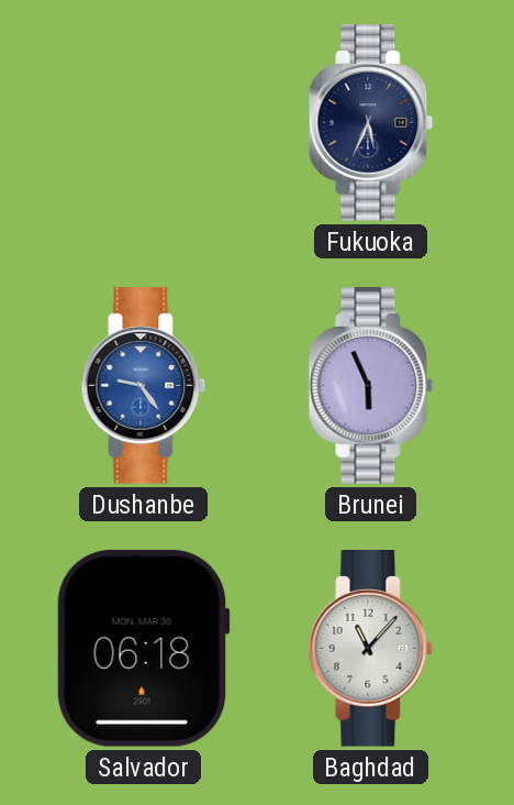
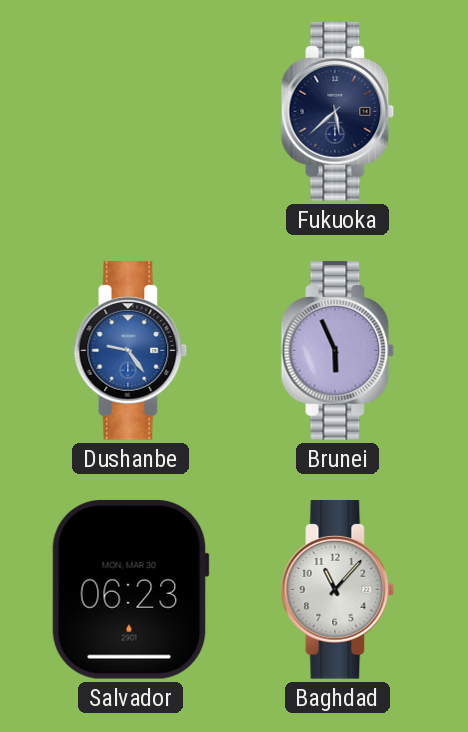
Fukuoka: 5:34 -> 5:38
Salvador: 06:18 -> 06:23
